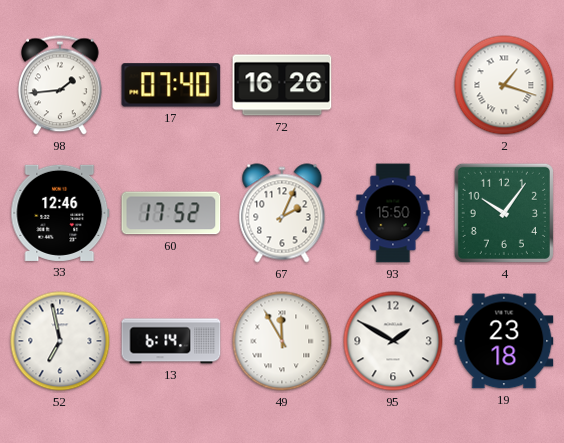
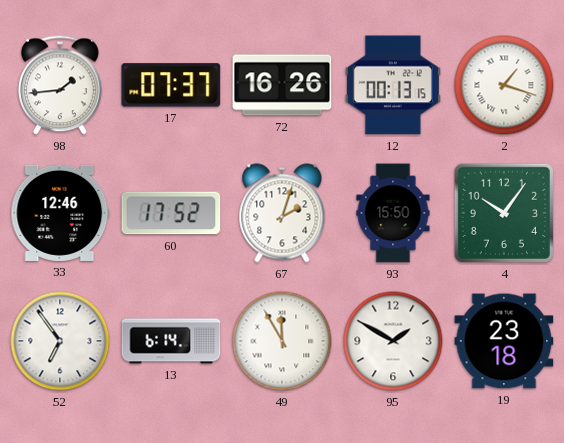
17: 07:40 -> 07:37
12: none -> 00:13
67: 2:04 -> 2:03
52: 6:58 -> 6:54
